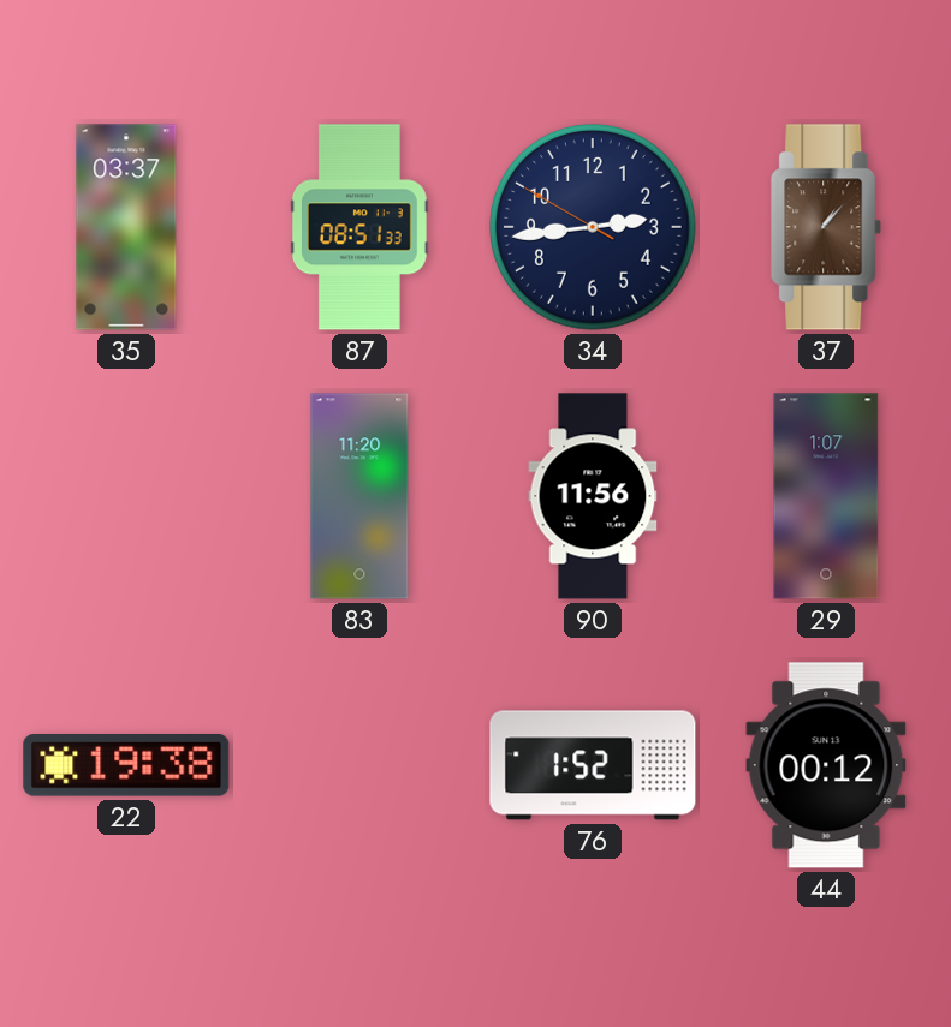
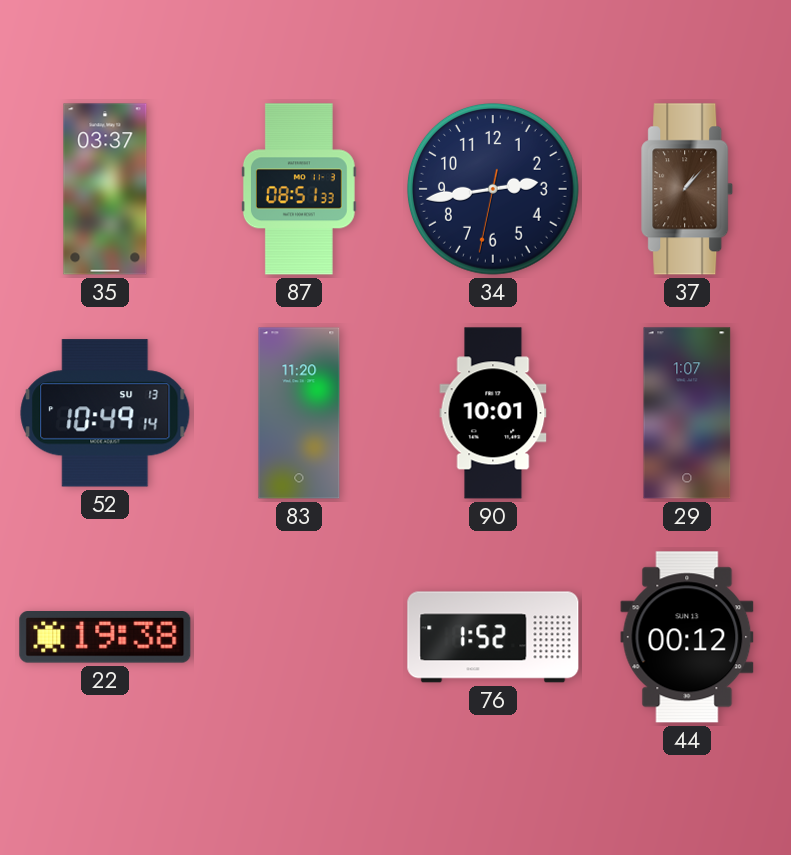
34: 2:43:50 -> 2:43:32
52: none -> 10:49
90: 11:56 -> 10:01
